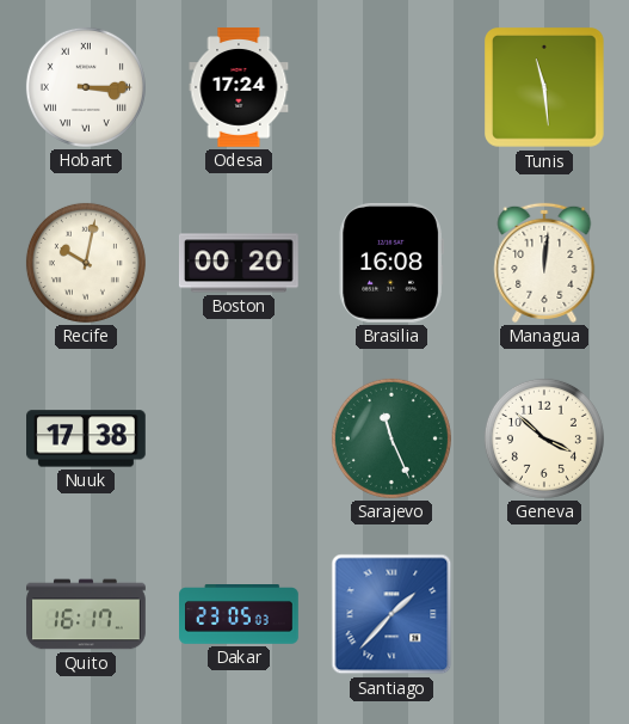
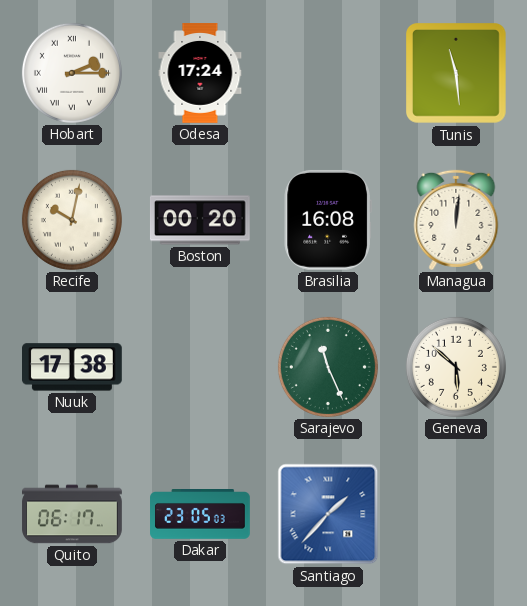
Hobart: 3:15 -> 2:15
Geneva: 3:52 -> 5:52
Quito: 16:17 -> 06:17
